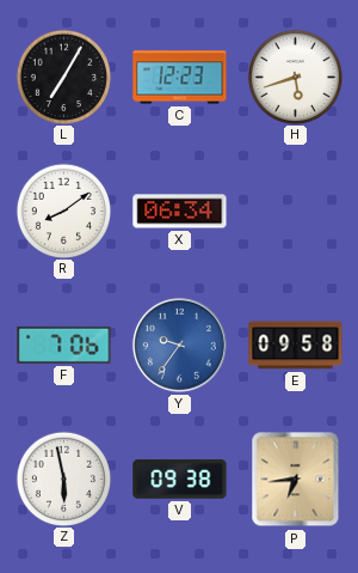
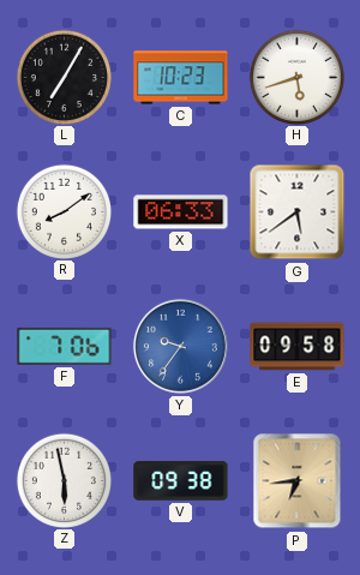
C: 12:23 -> 10:23
X: 06:34 -> 06:33
G: none -> 5:39
